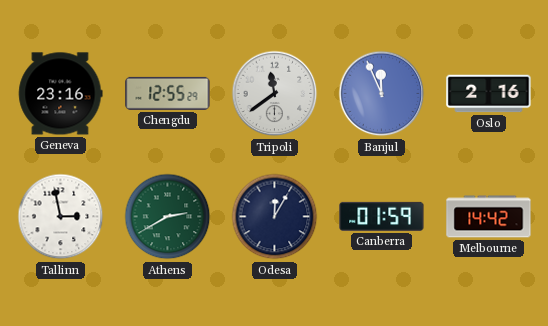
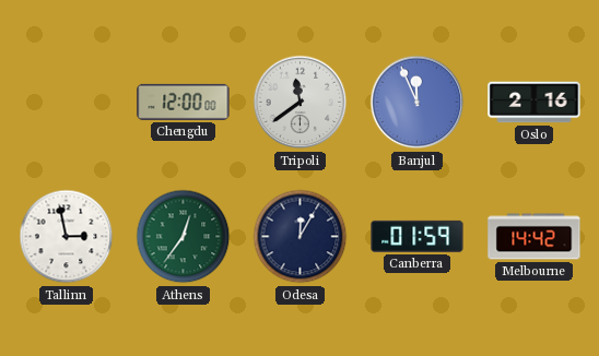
Geneva: 23:16 -> none
Chengdu: 12:55 -> 12:00
Athens: 2:40 -> 12:36
